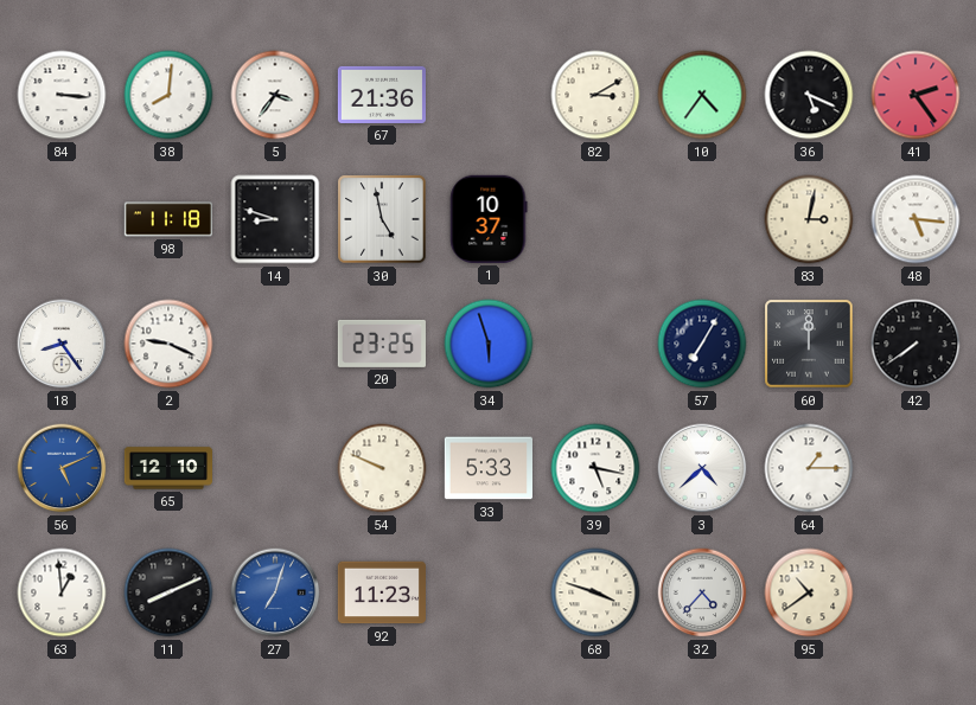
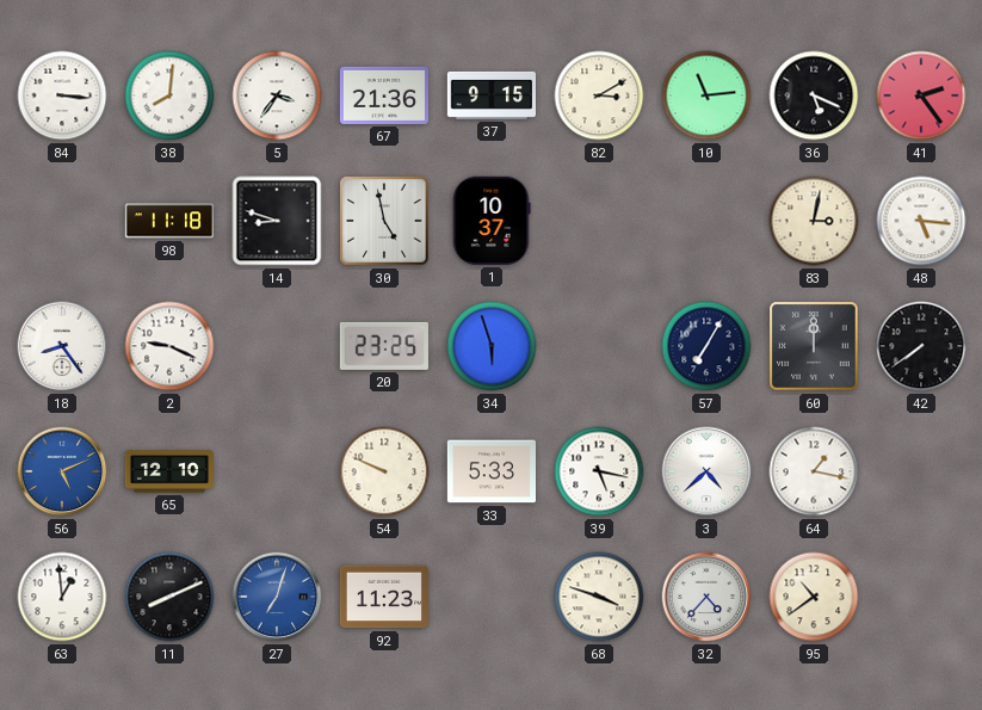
37: none -> 9:15
10: 4:36 -> 11:14
64: 1:15 -> 1:17
